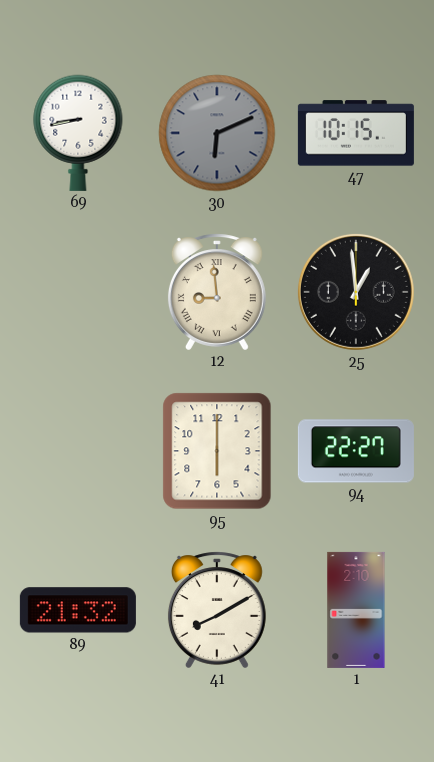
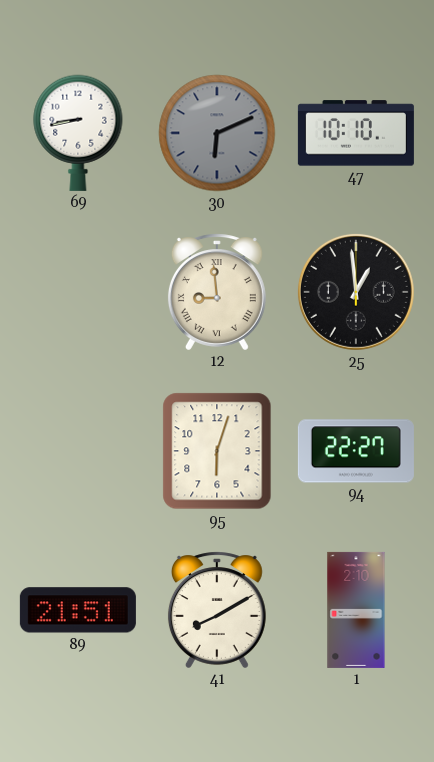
47: 10:15 -> 10:10
95: 6:00 -> 6:03
89: 21:32 -> 21:51
